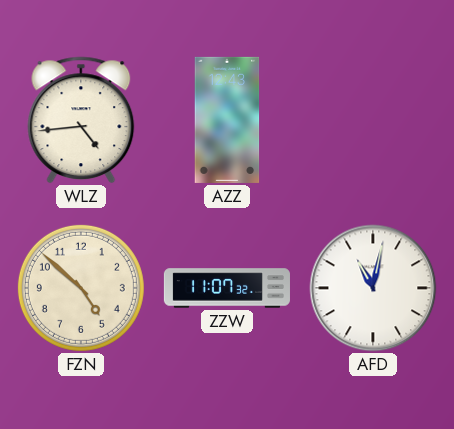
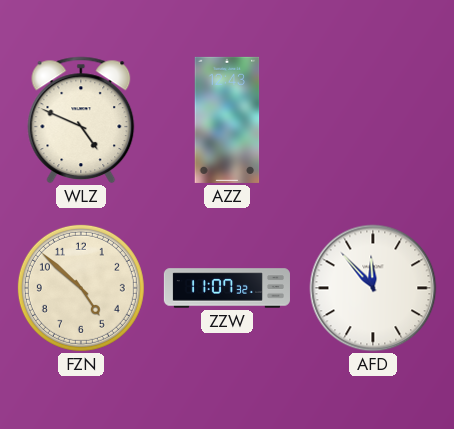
WLZ: 4:44 -> 4:49
AFD: 11:02 -> 11:53
